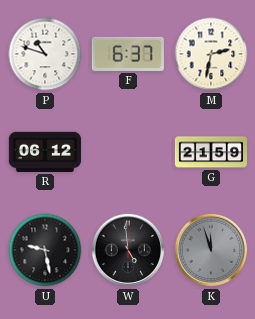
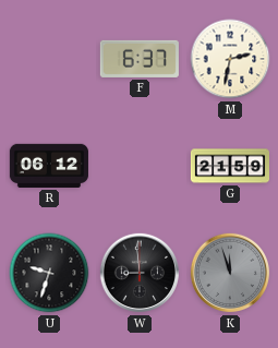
P: 10:48 -> none
U: 9:28 -> 9:33
W: 4:59 -> 8:59
